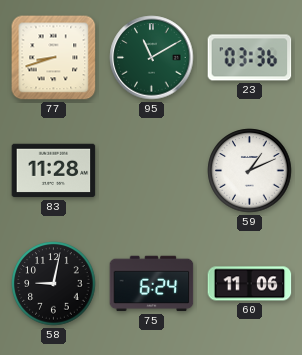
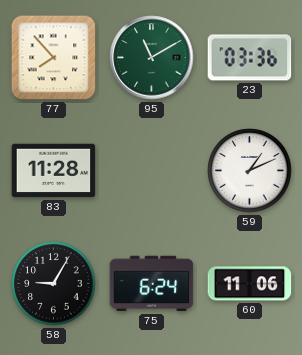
77: 8:42 -> 7:53
58: 9:02 -> 9:05
